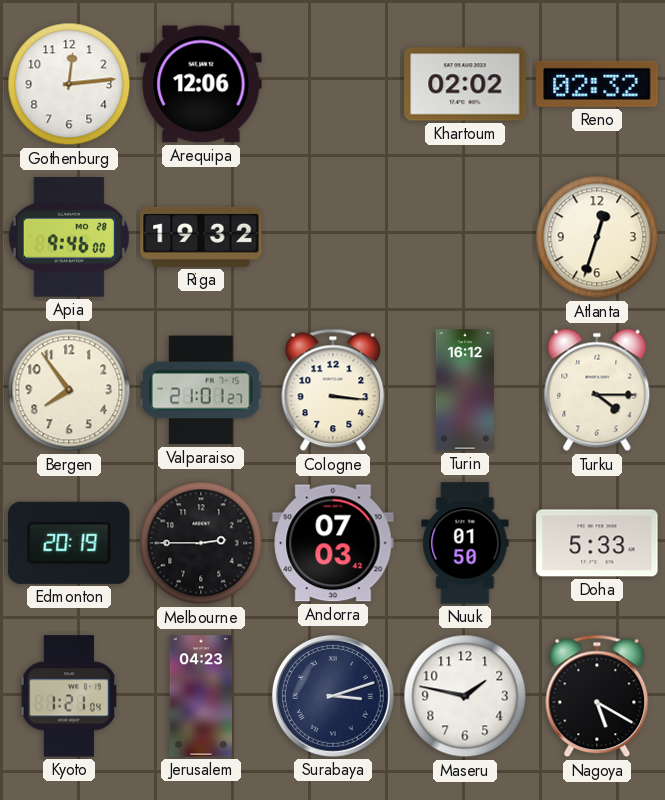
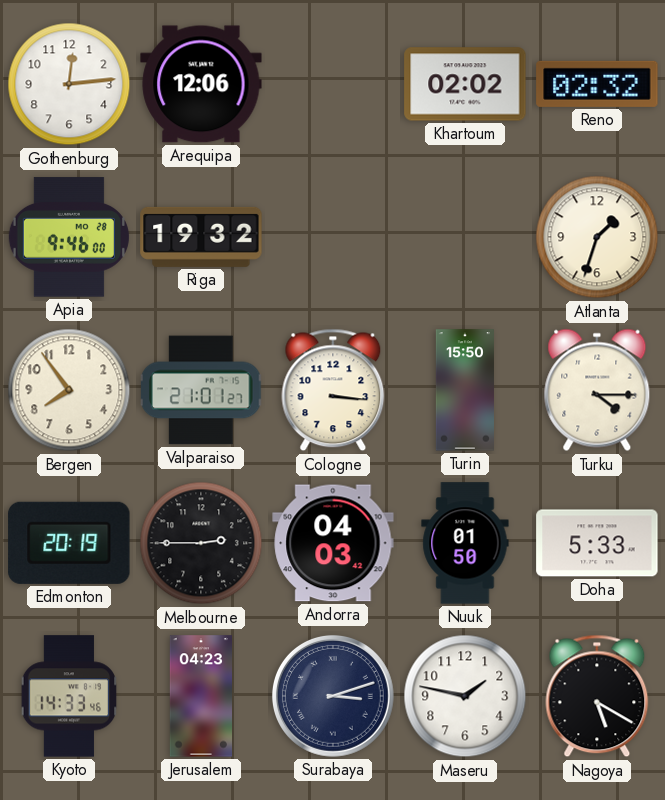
Atlanta: 12:33 -> 1:33
Turin: 16:12 -> 15:50
Andorra: 07:03 -> 04:03
Kyoto: 1:21 -> 14:33
